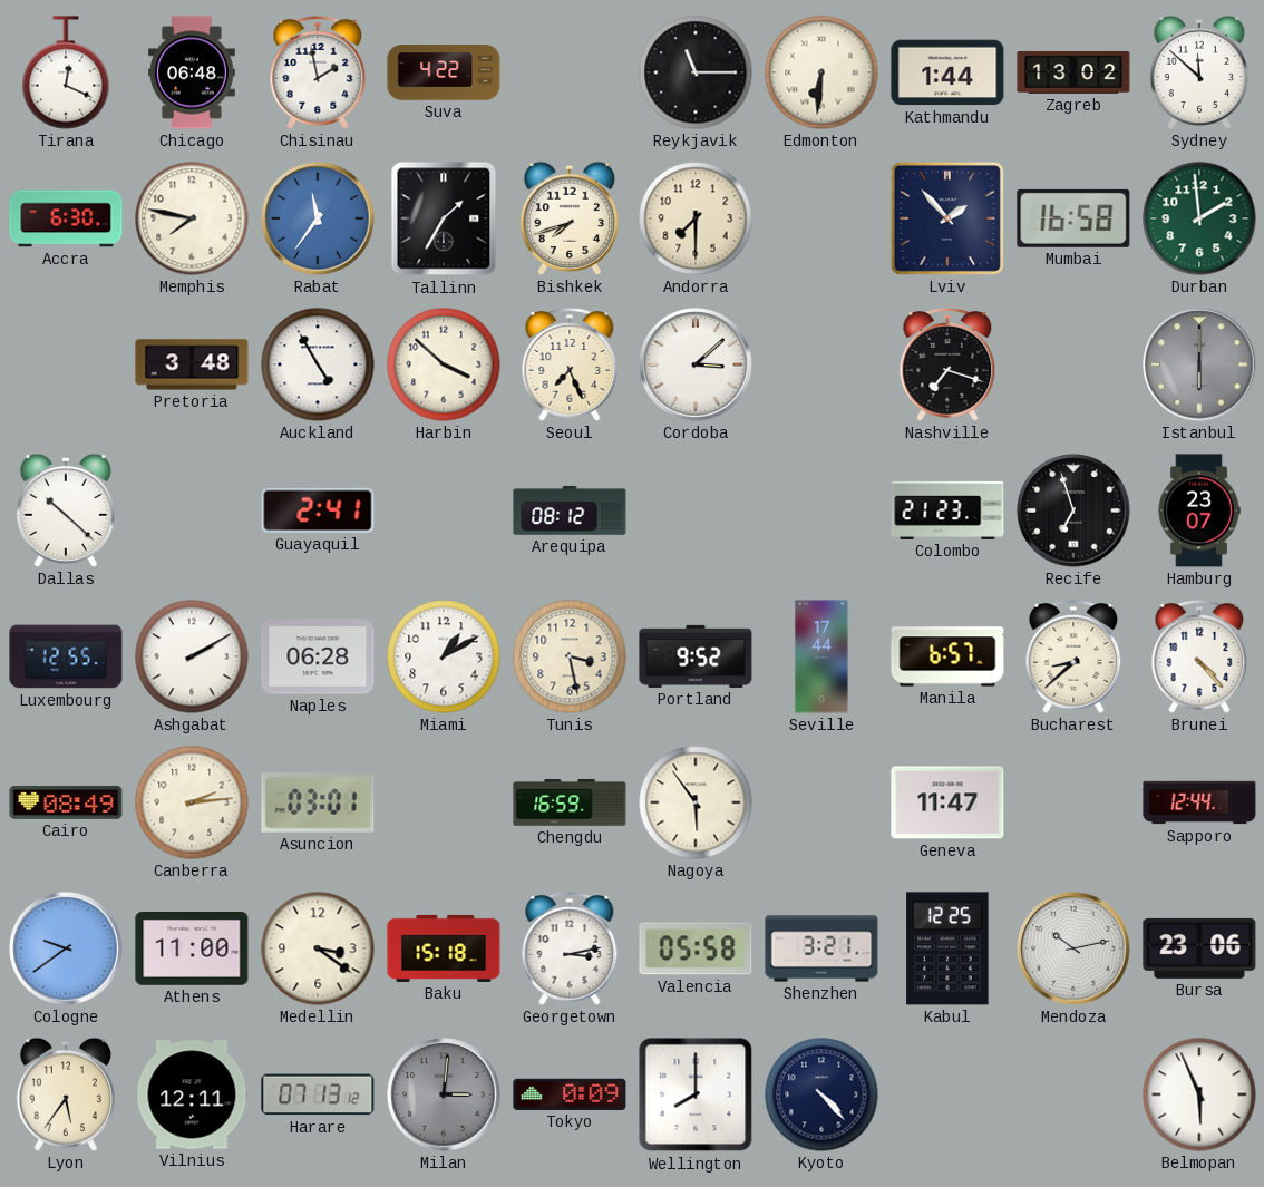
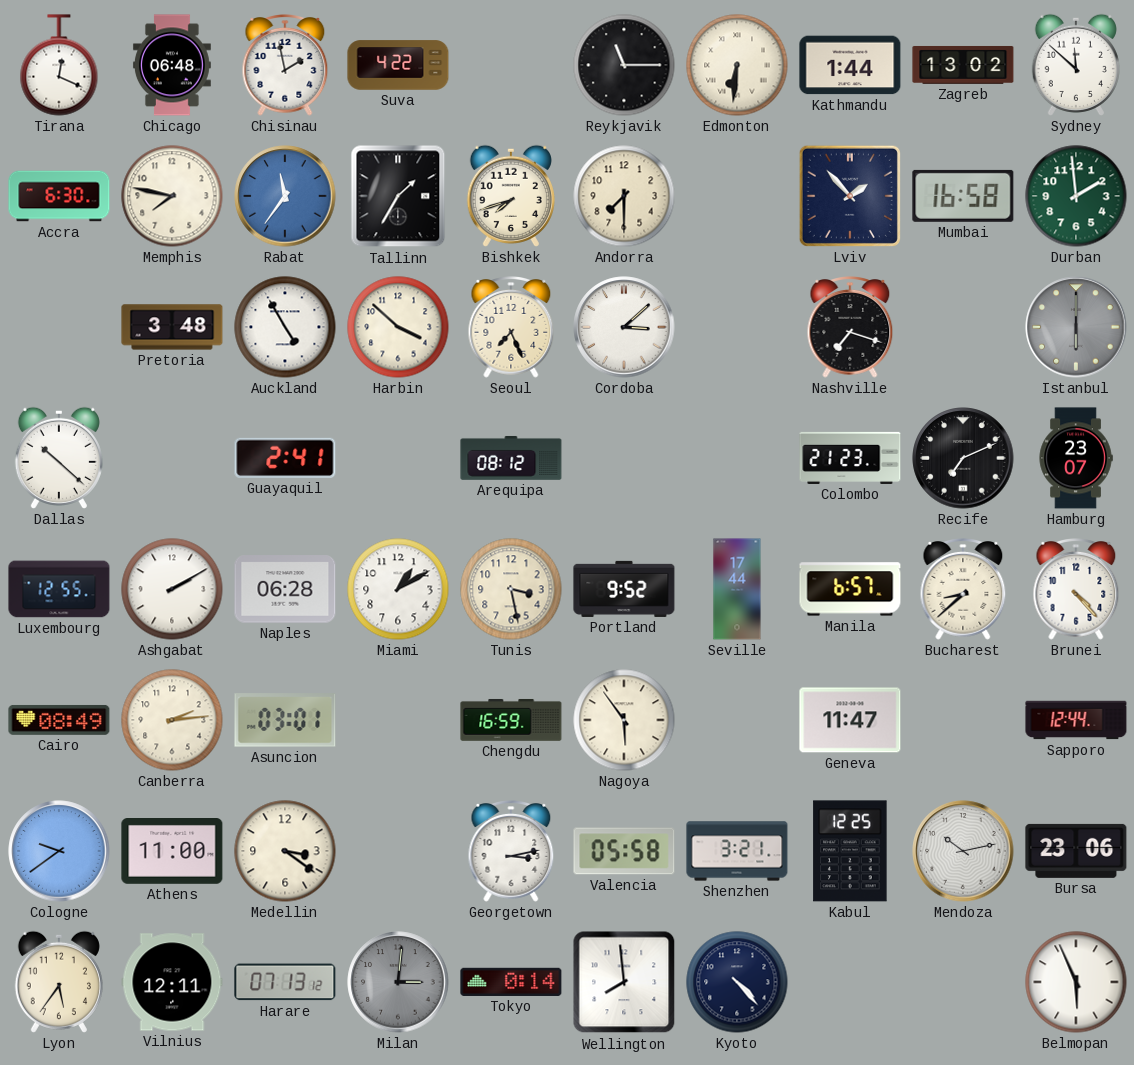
Recife: 6:57 -> 7:11
Baku: 15:18 -> none
Tokyo: 0:09 -> 0:14
Wellington: 8:00 -> 7:59
